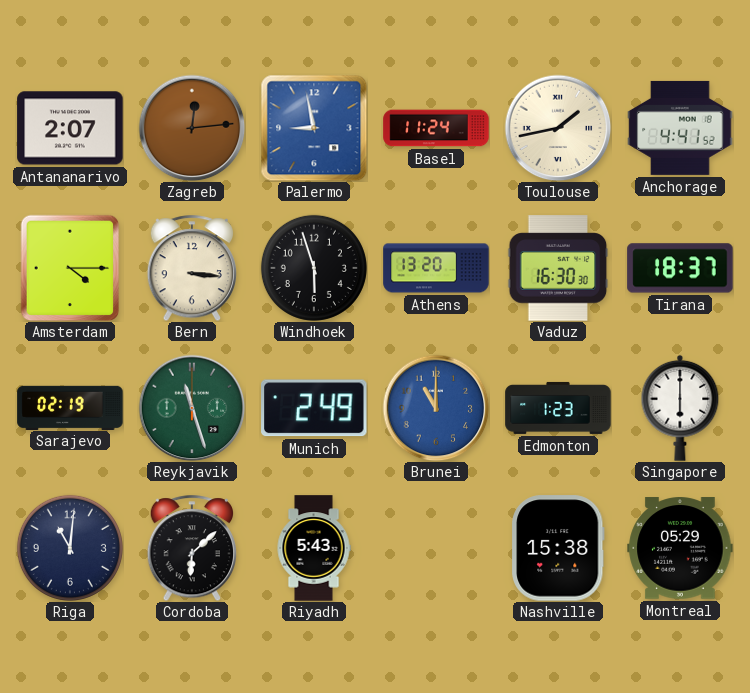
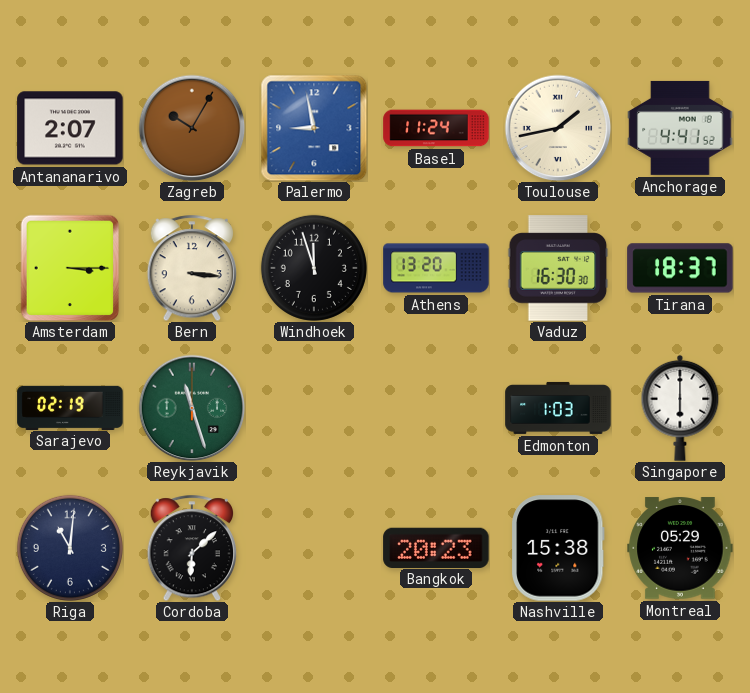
Zagreb: 12:14 -> 10:05
Amsterdam: 4:15 -> 3:15
Windhoek: 5:57 -> 11:57
Munich: 2:49 -> none
Brunei: 11:00 -> none
Edmonton: 1:23 -> 1:03
Riyadh: 5:43 -> none
Bangkok: none -> 20:23
